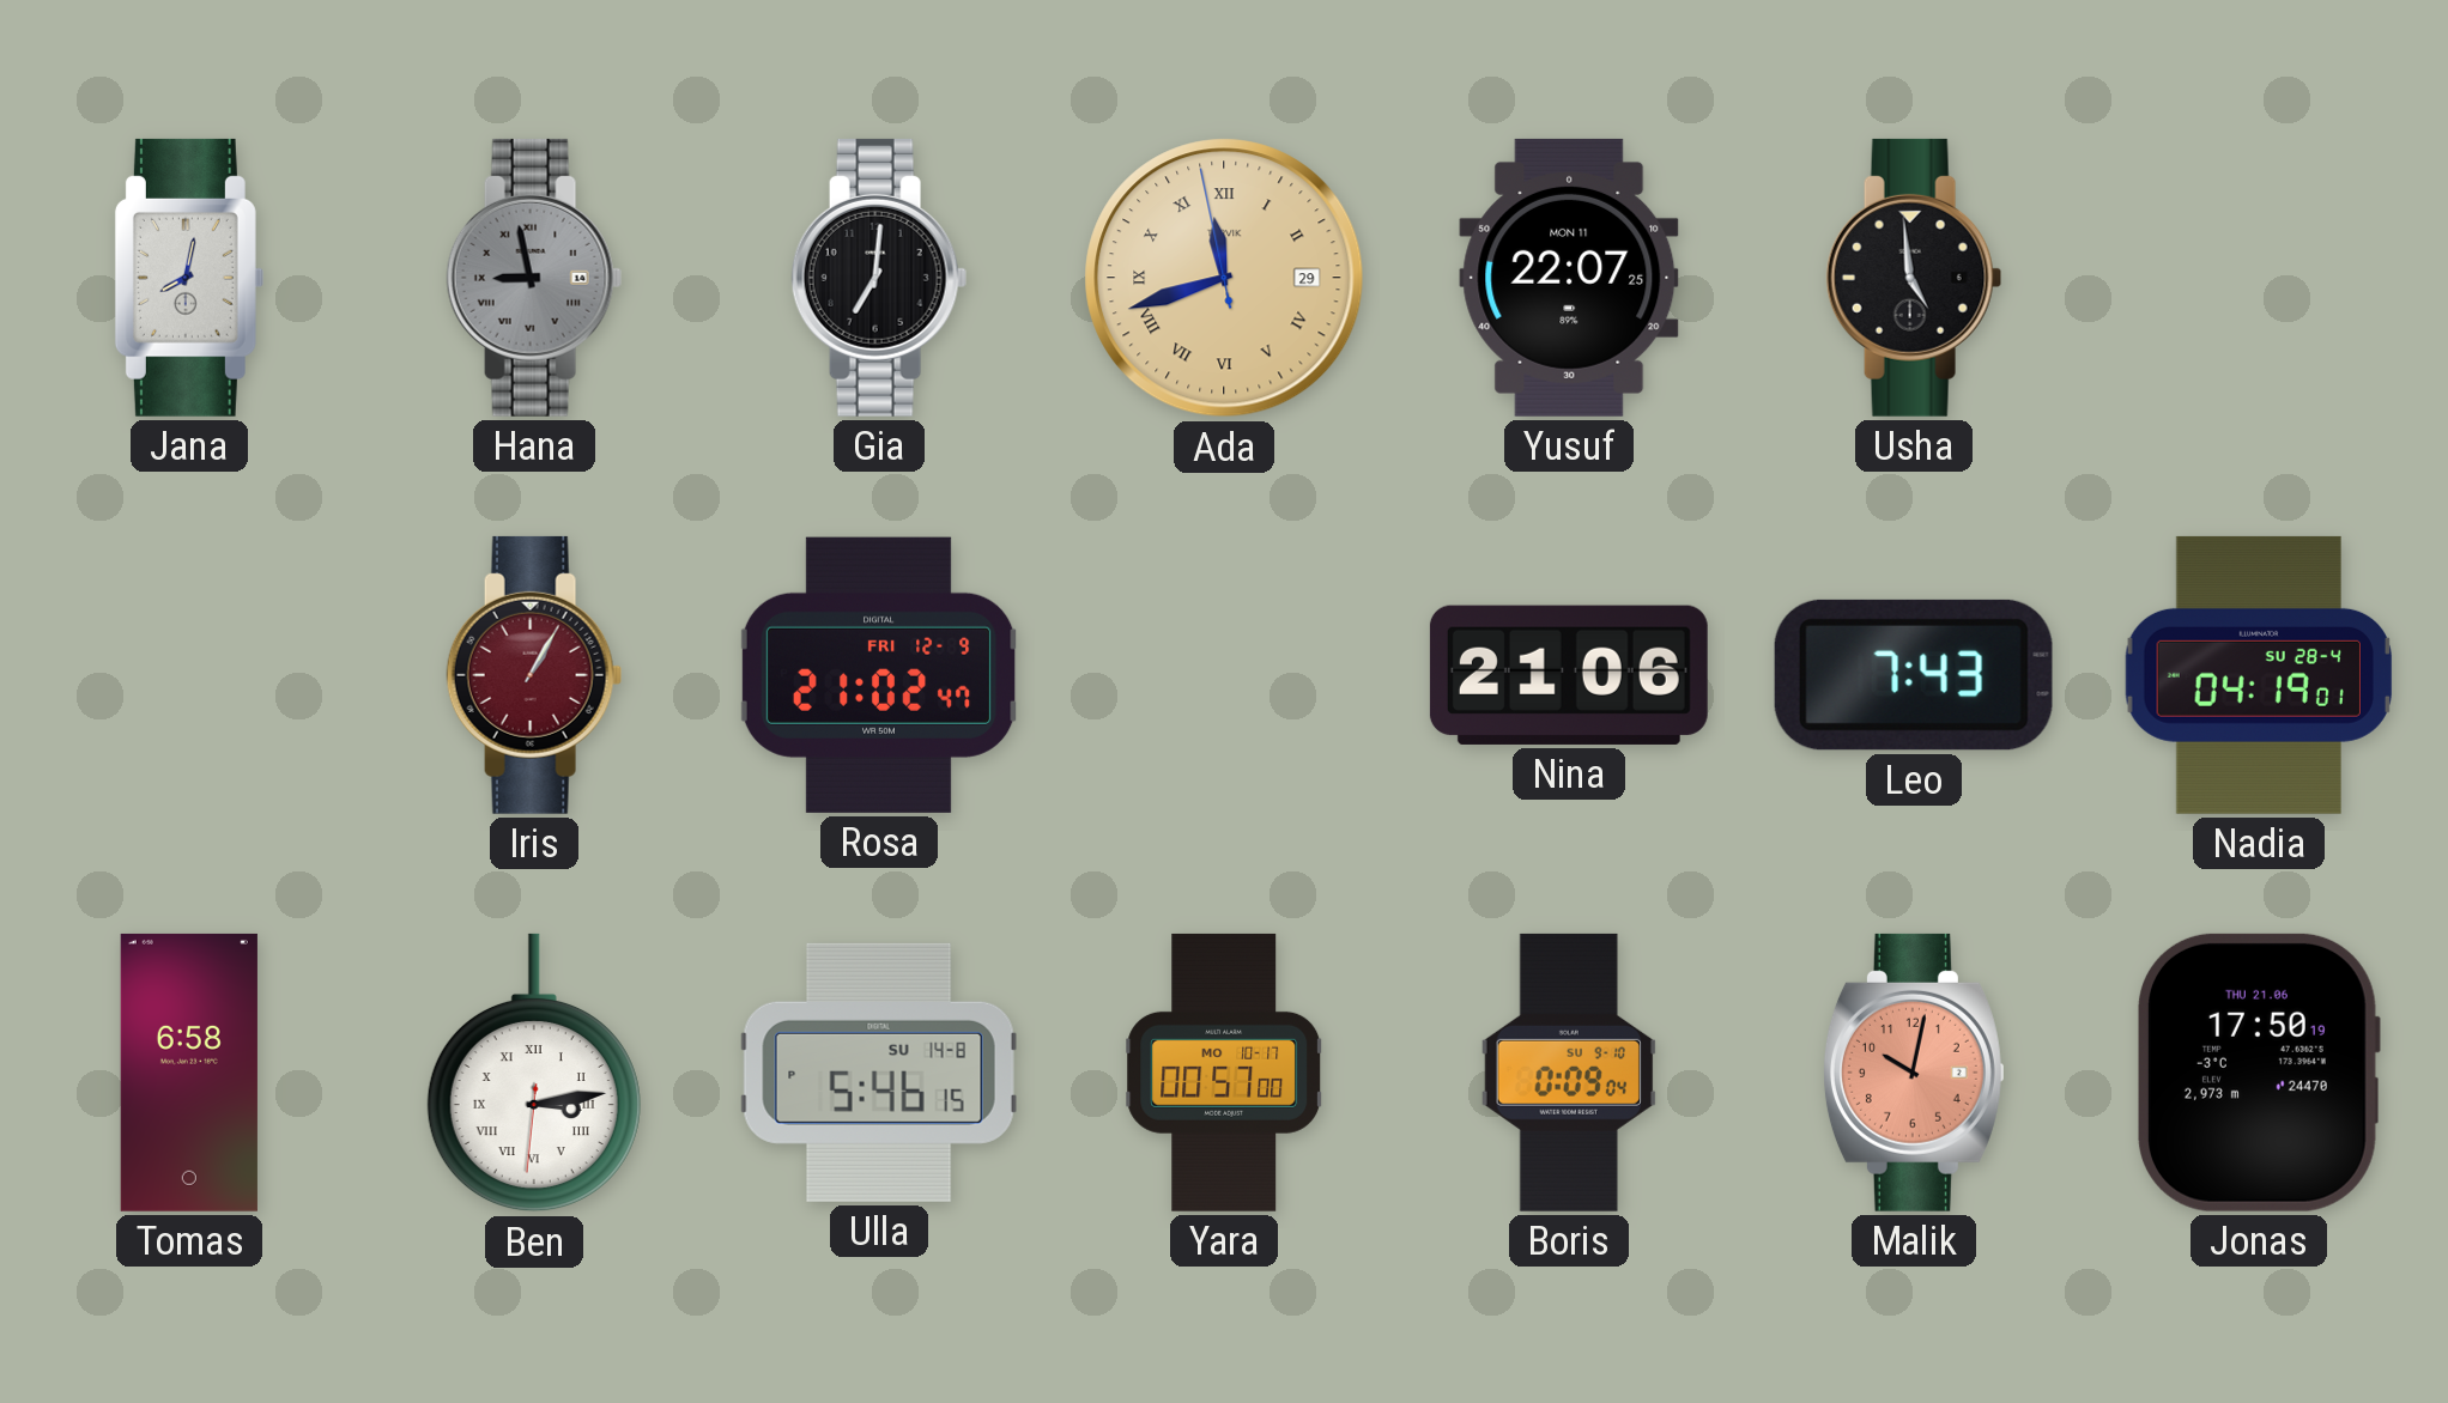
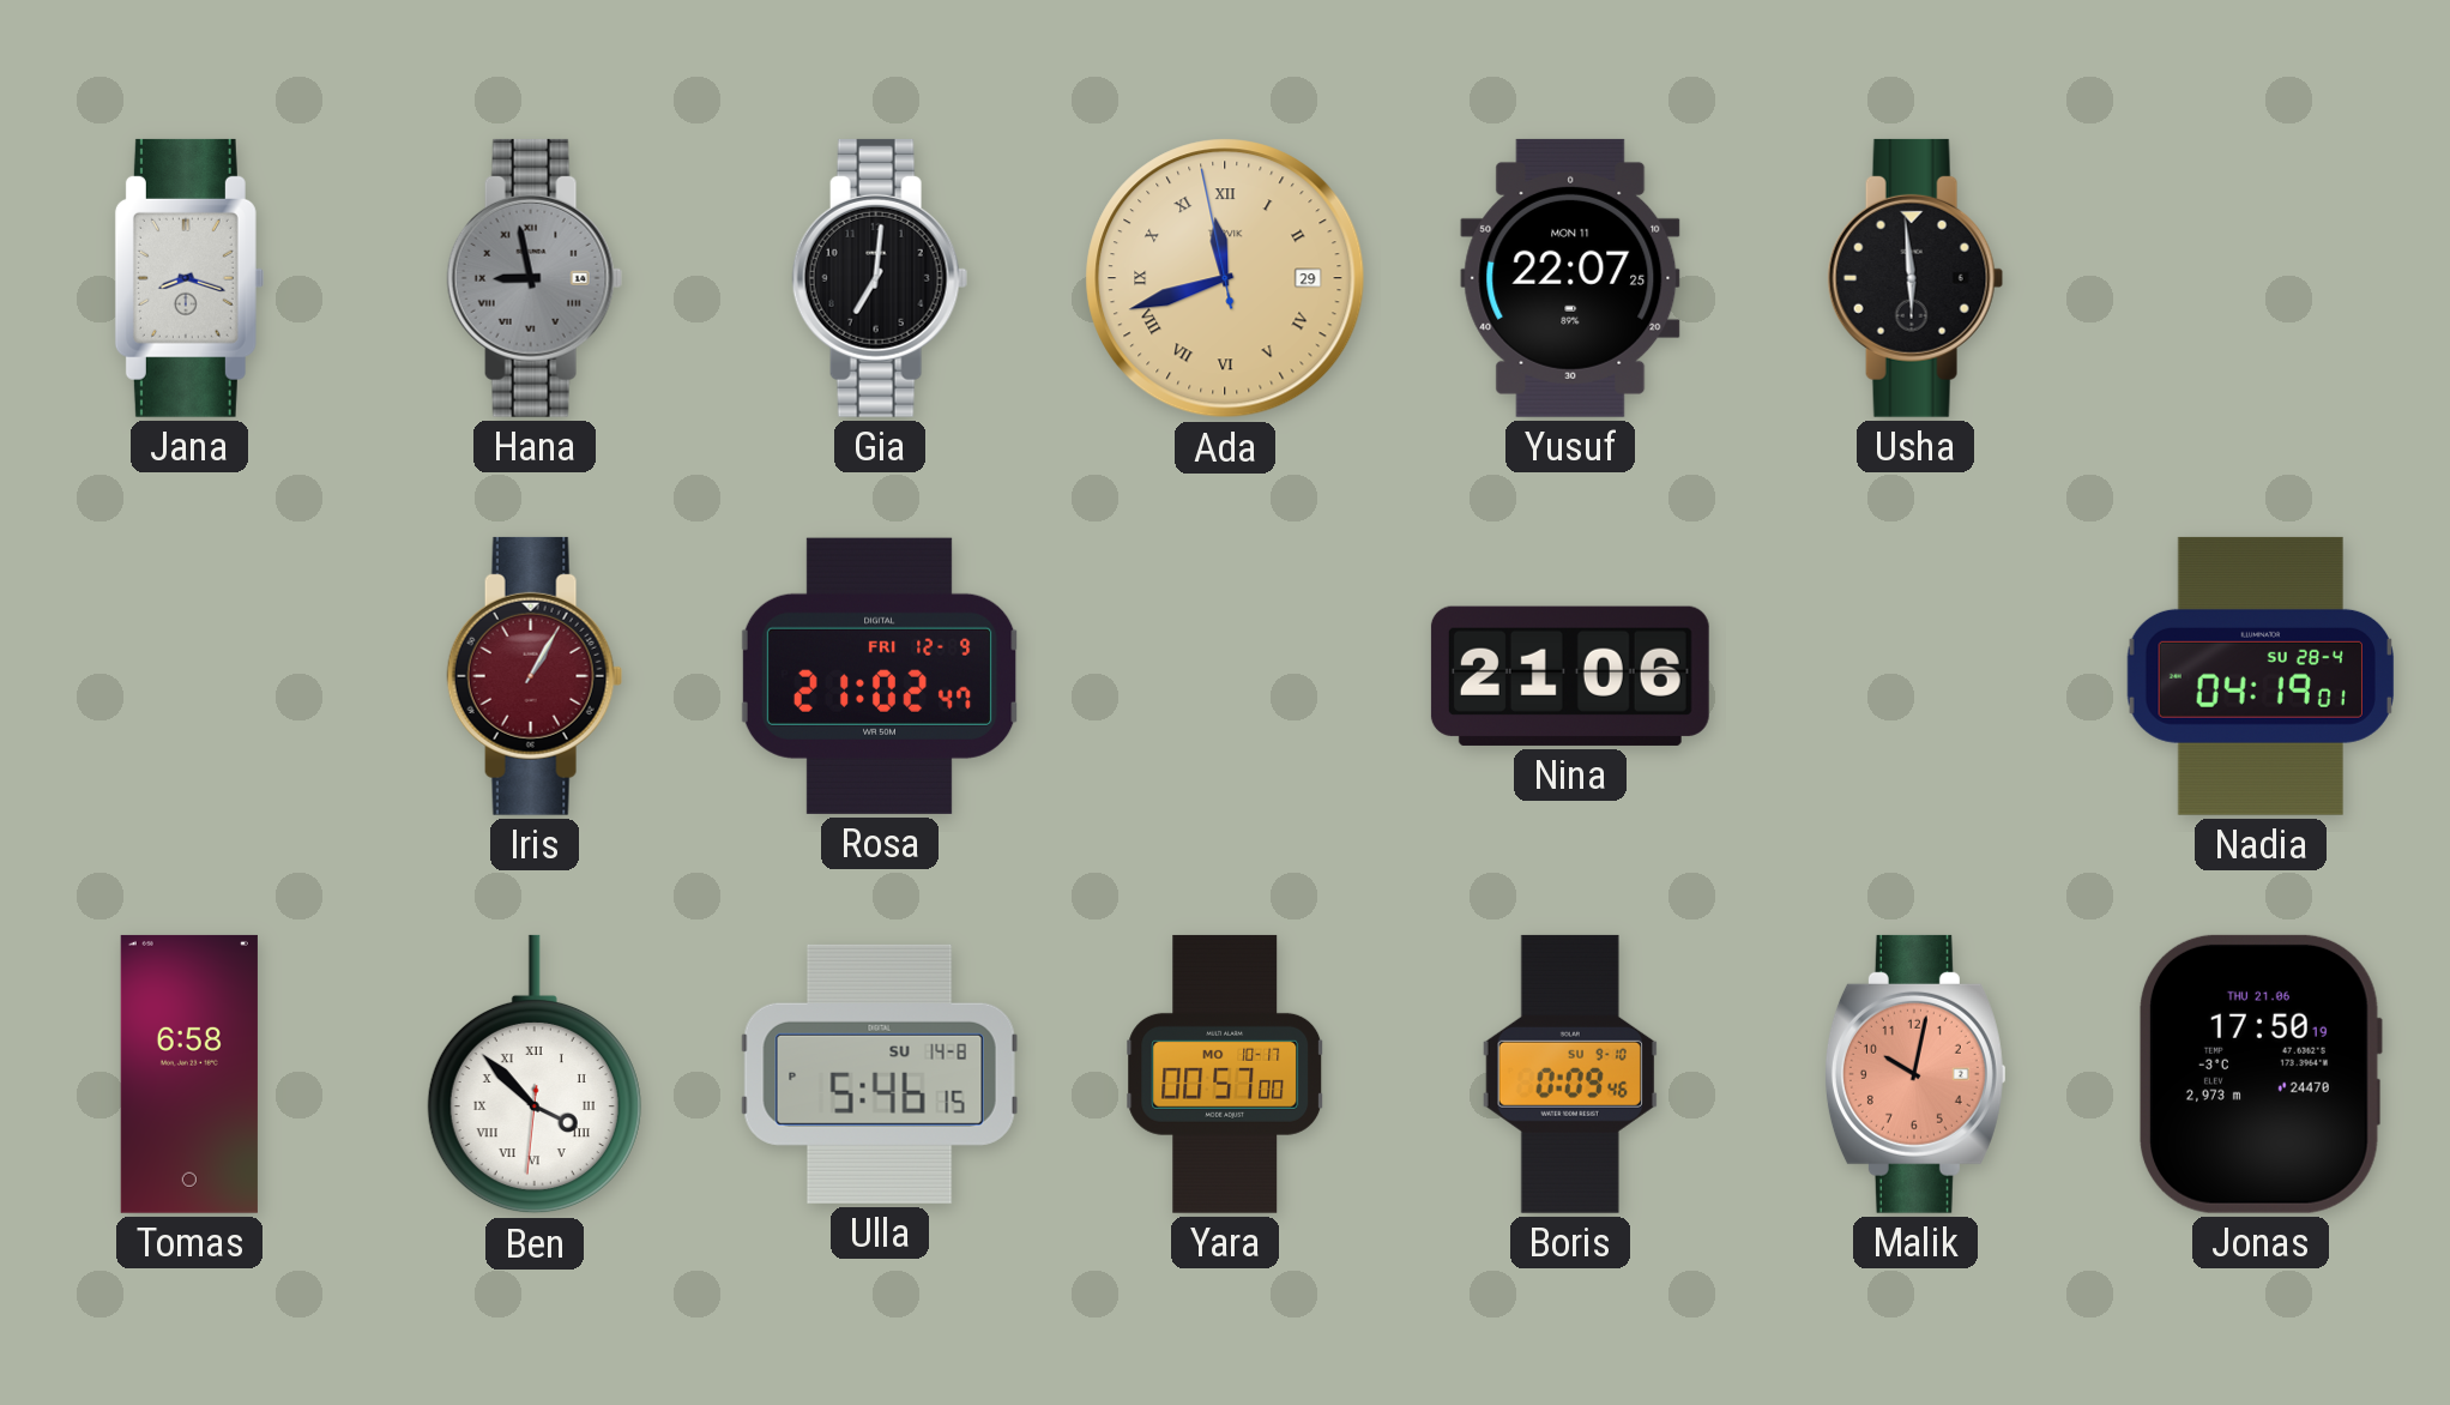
Jana: 8:02 -> 8:18
Usha: 4:59 -> 5:59
Leo: 7:43 -> none
Ben: 3:13 -> 3:52
Boris: 0:09:04 -> 0:09:46
